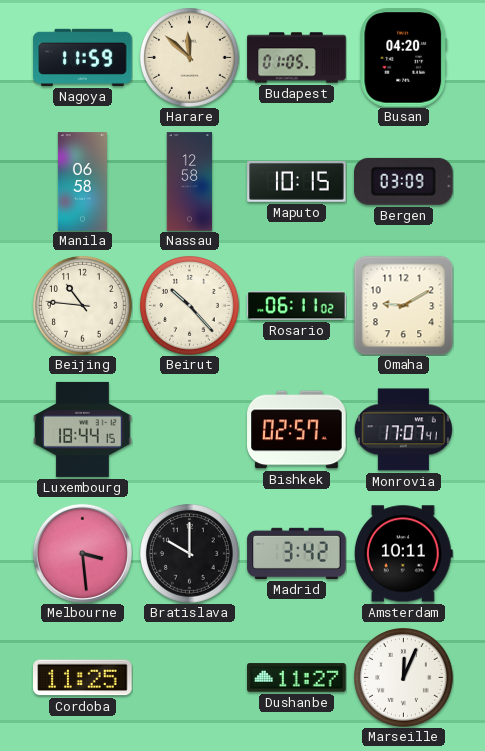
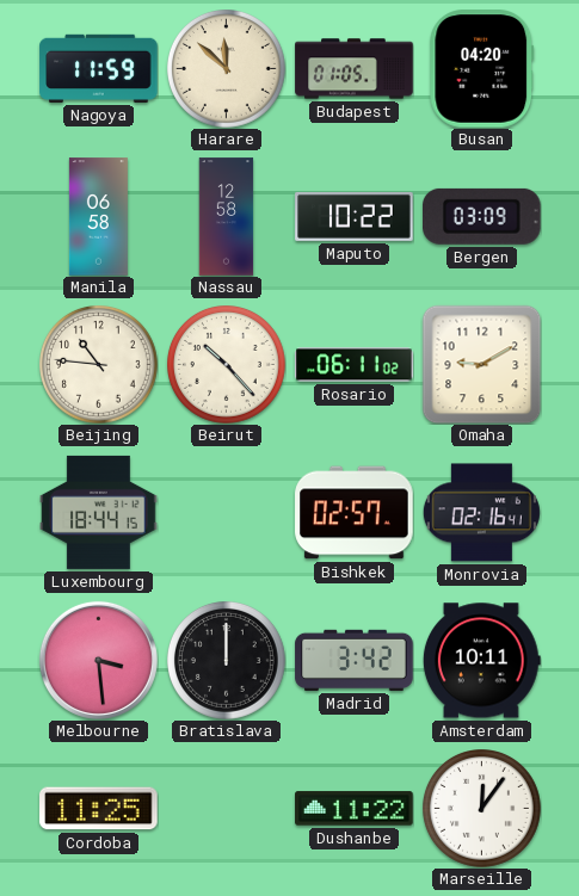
Maputo: 10:15 -> 10:22
Monrovia: 17:07 -> 02:16
Bratislava: 10:00 -> 12:00
Dushanbe: 11:27 -> 11:22
Marseille: 12:04 -> 12:06
